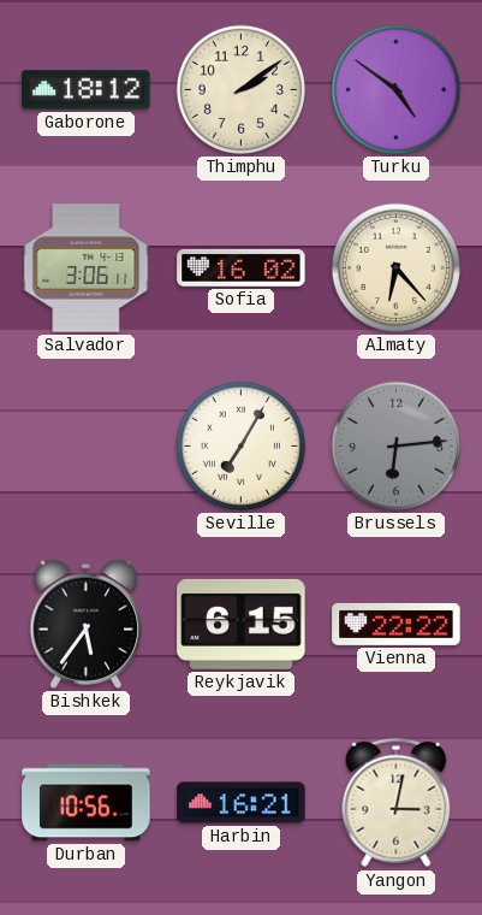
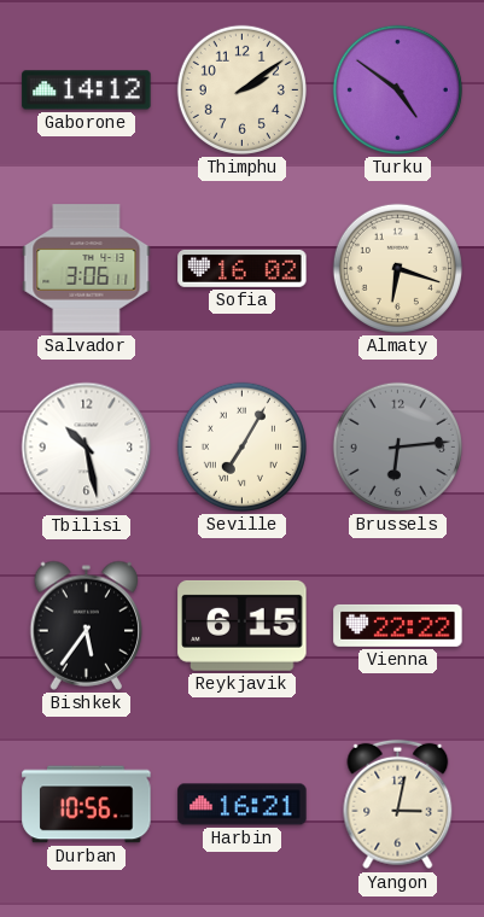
Gaborone: 18:12 -> 14:12
Almaty: 6:23 -> 6:18
Tbilisi: none -> 10:28
